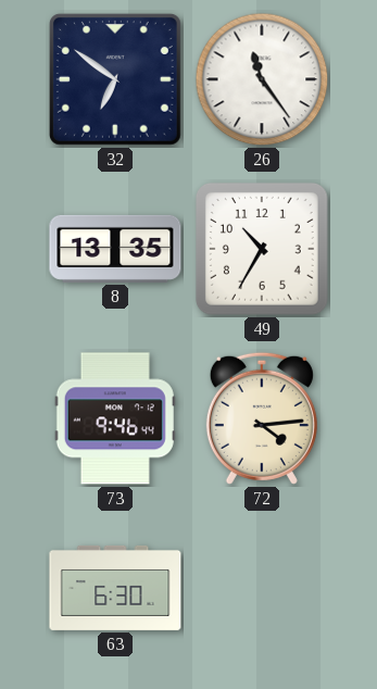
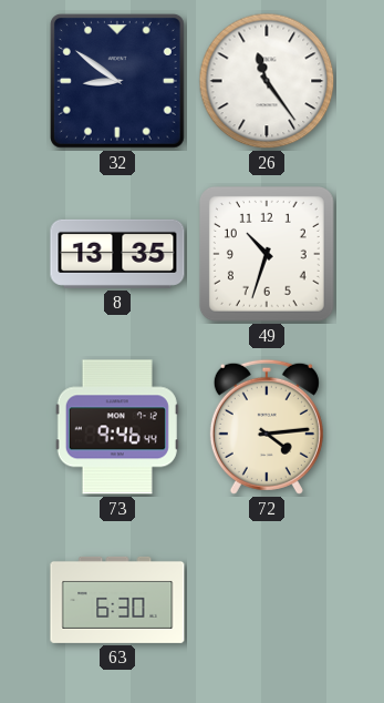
32: 6:51 -> 8:51
49: 10:35 -> 10:33
